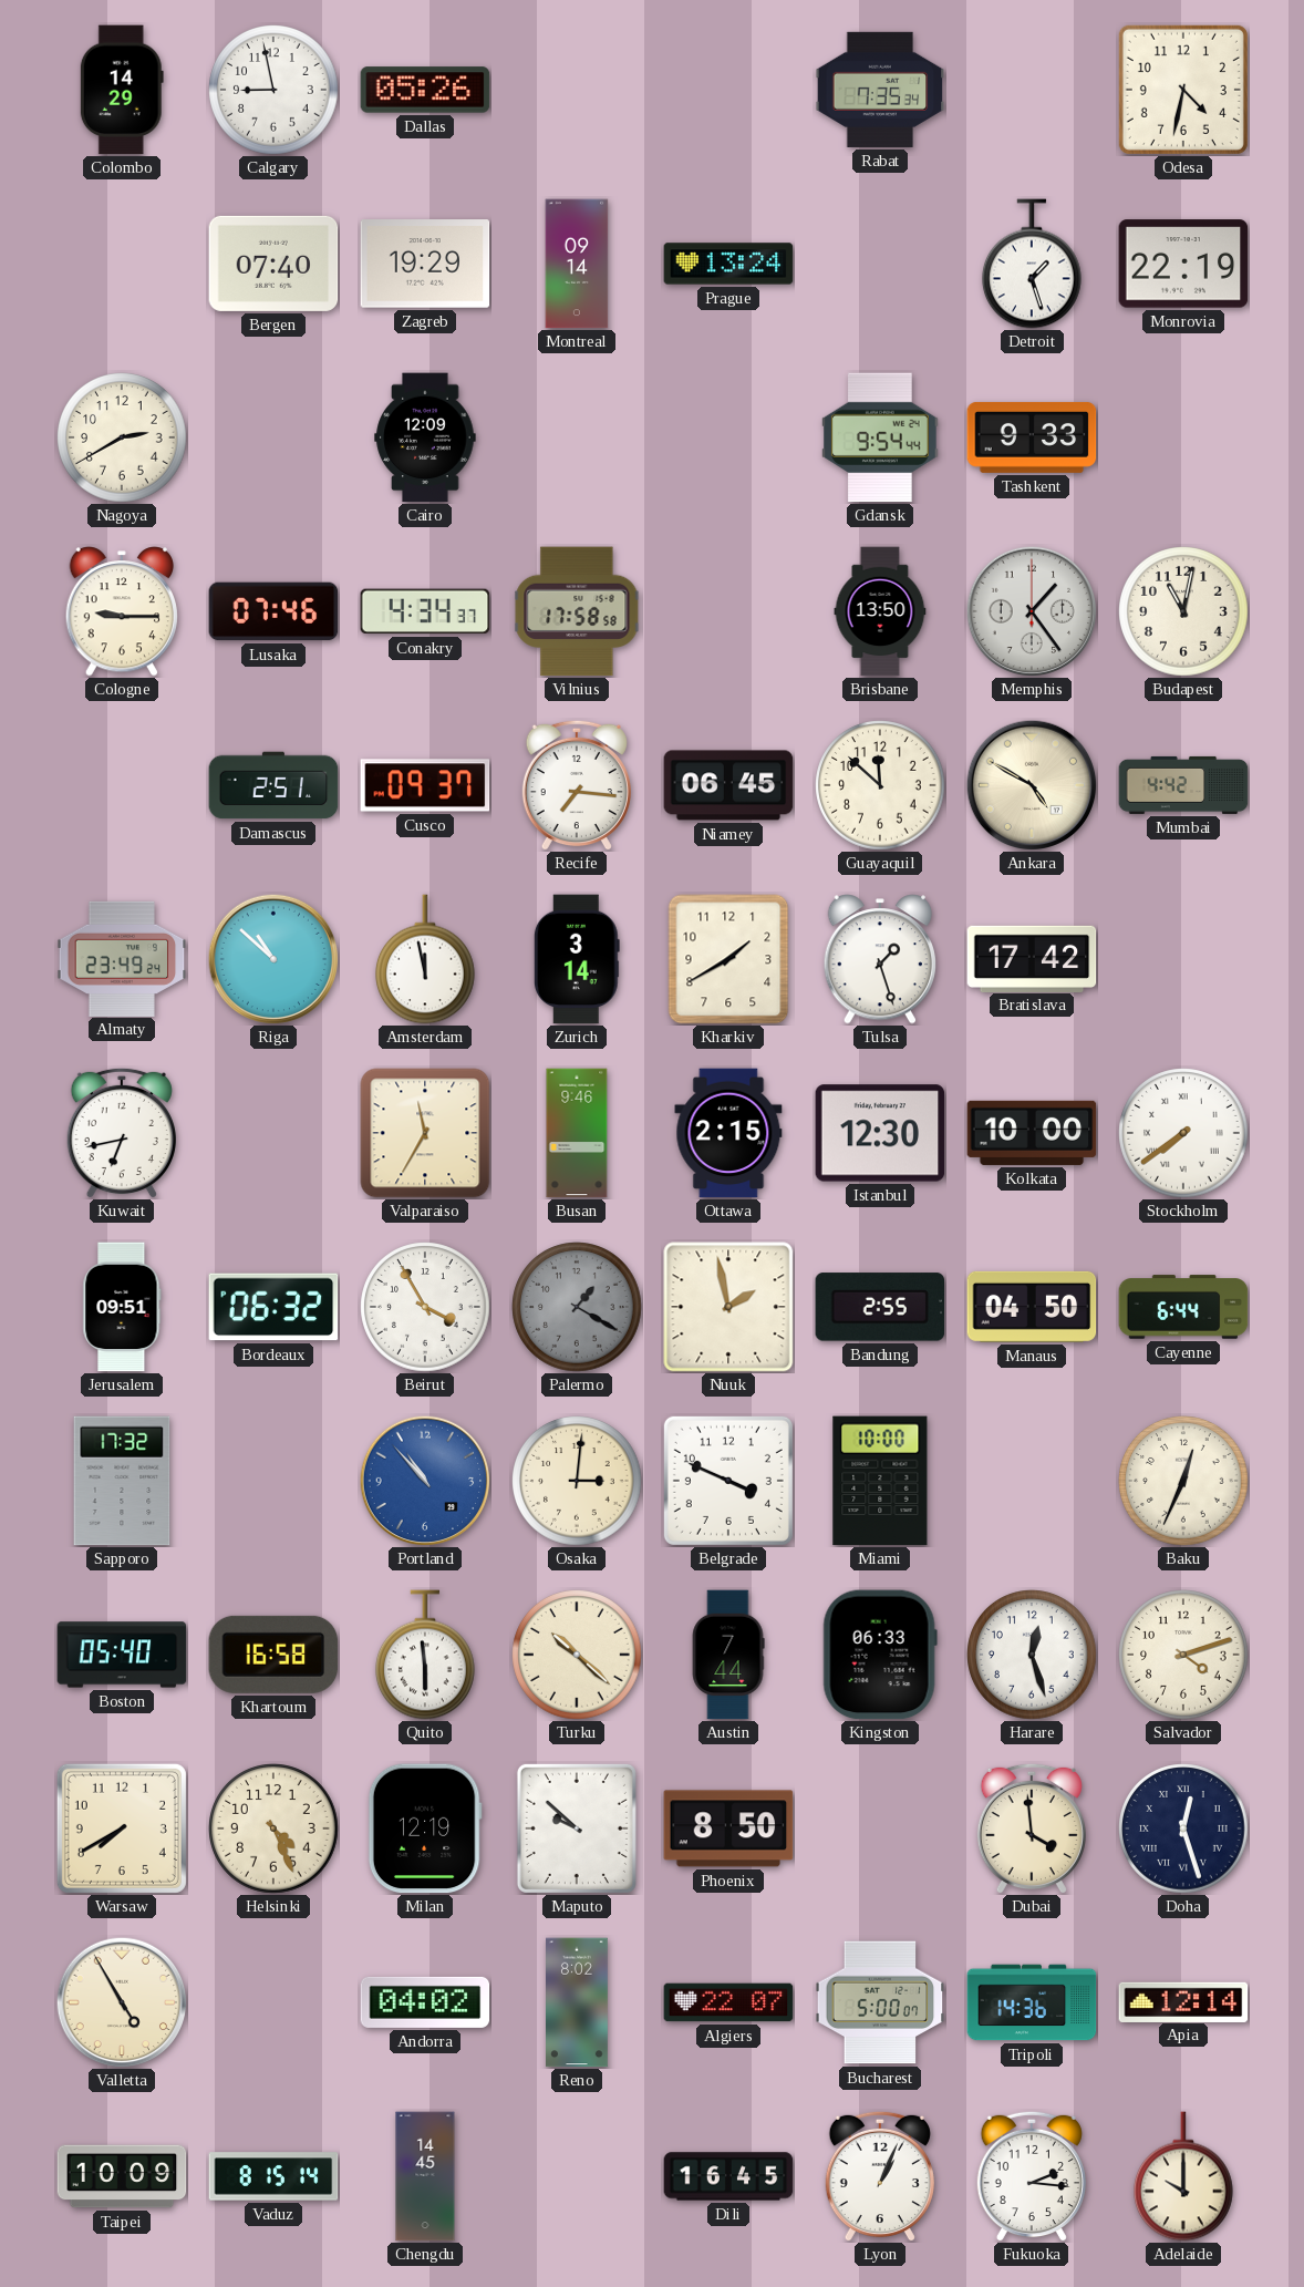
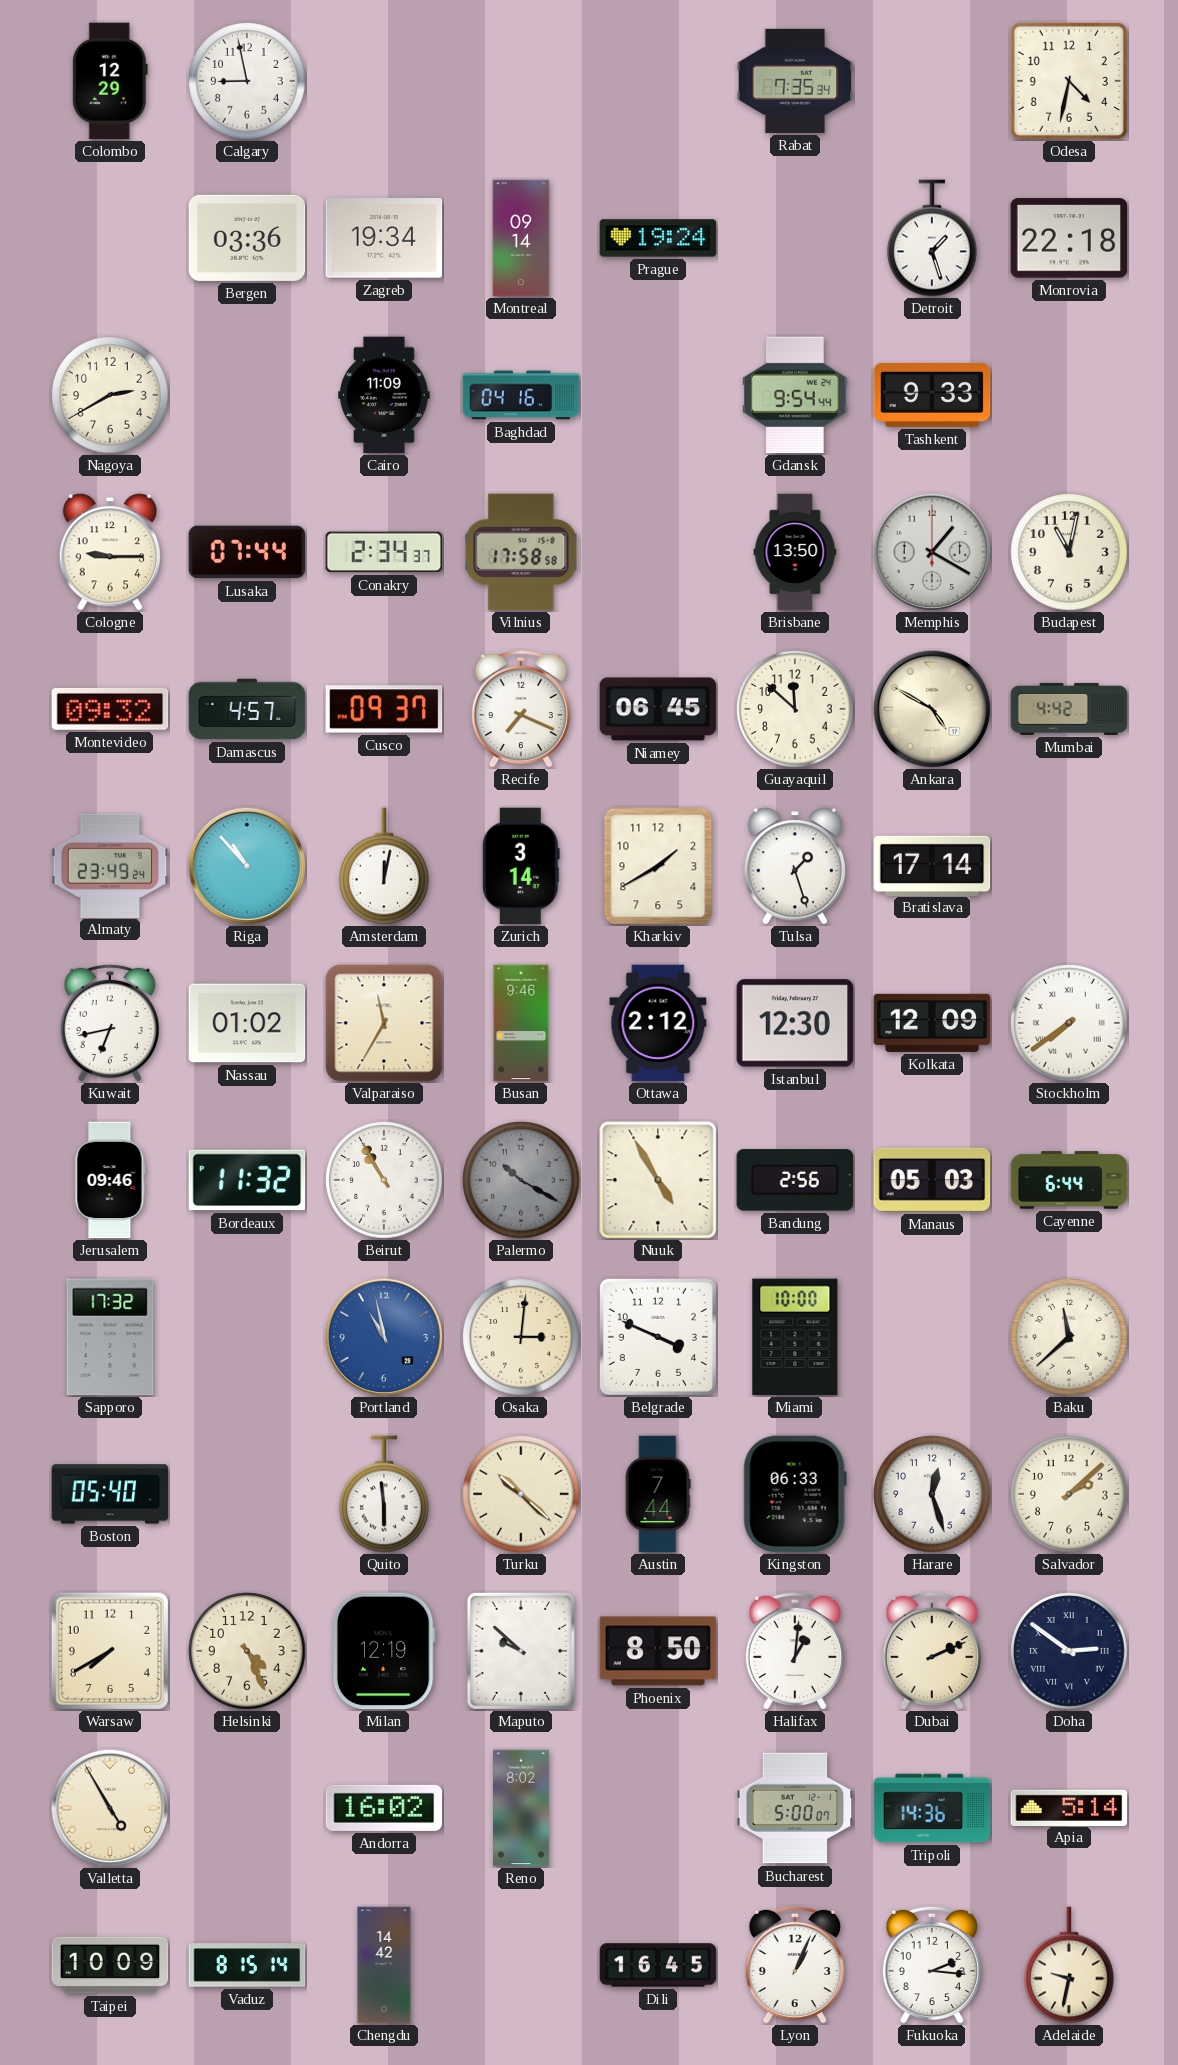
Colombo: 14:29 -> 12:29
Dallas: 05:26 -> none
Bergen: 07:40 -> 03:36
Zagreb: 19:29 -> 19:34
Prague: 13:24 -> 19:24
Monrovia: 22:19 -> 22:18
Cairo: 12:09 -> 11:09
Baghdad: none -> 04:16
Lusaka: 07:46 -> 07:44
Conakry: 4:34 -> 2:34
Memphis: 1:24 -> 1:20
Montevideo: none -> 09:32
Damascus: 2:51 -> 4:57
Recife: 7:16 -> 7:19
Riga: 10:52 -> 10:53
Amsterdam: 11:58 -> 12:02
Bratislava: 17:42 -> 17:14
Nassau: none -> 01:02
Ottawa: 2:15 -> 2:12
Kolkata: 10:00 -> 12:09
Jerusalem: 09:51 -> 09:46
Bordeaux: 06:32 -> 11:32
Beirut: 3:55 -> 10:55
Palermo: 1:20 -> 10:20
Nuuk: 1:58 -> 4:55
Bandung: 2:55 -> 2:56
Manaus: 04:50 -> 05:03
Portland: 10:53 -> 10:58
Baku: 12:34 -> 11:38
Khartoum: 16:58 -> none
Salvador: 4:12 -> 2:08
Halifax: none -> 1:01
Dubai: 3:59 -> 2:11
Doha: 12:27 -> 2:51
Andorra: 04:02 -> 16:02
Algiers: 22:07 -> none
Apia: 12:14 -> 5:14
Chengdu: 14:45 -> 14:42
Adelaide: 10:00 -> 9:32
